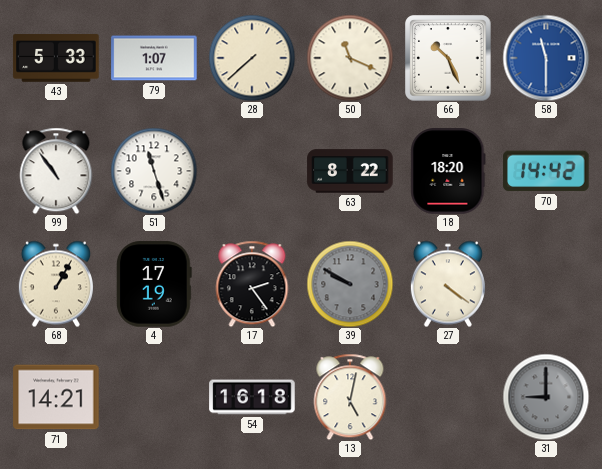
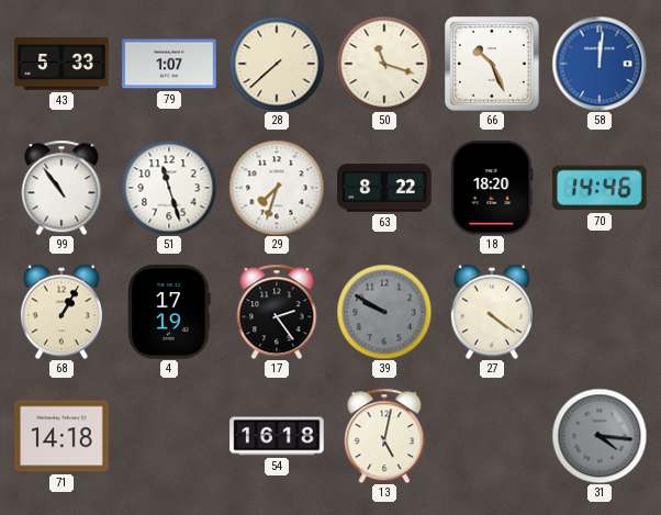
50: 11:19 -> 11:18
58: 11:30 -> 12:01
29: none -> 7:33
70: 14:42 -> 14:46
71: 14:21 -> 14:18
31: 9:00 -> 4:16
